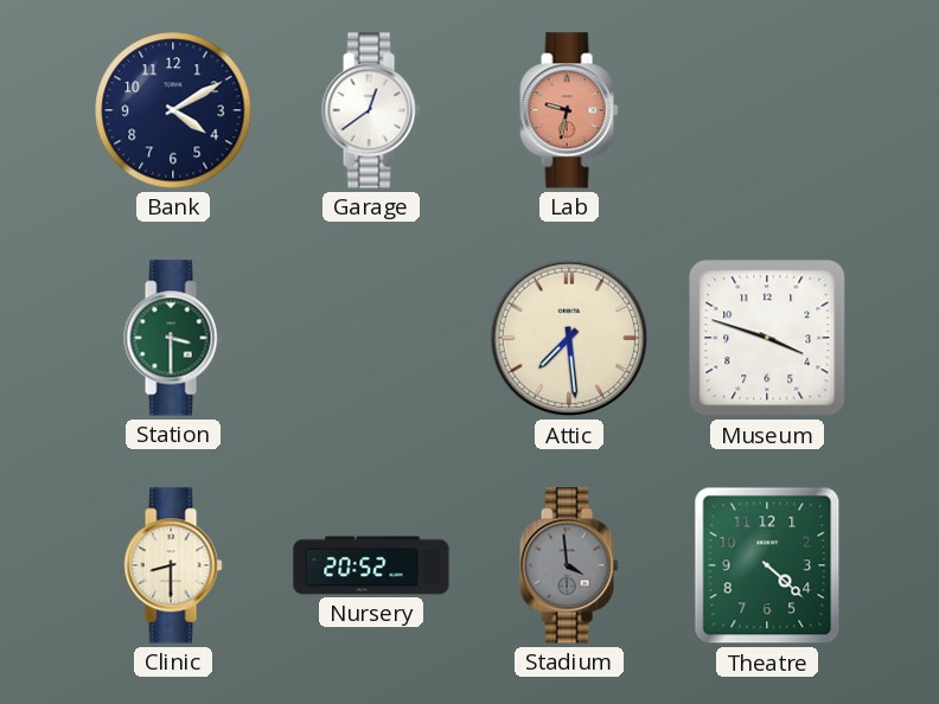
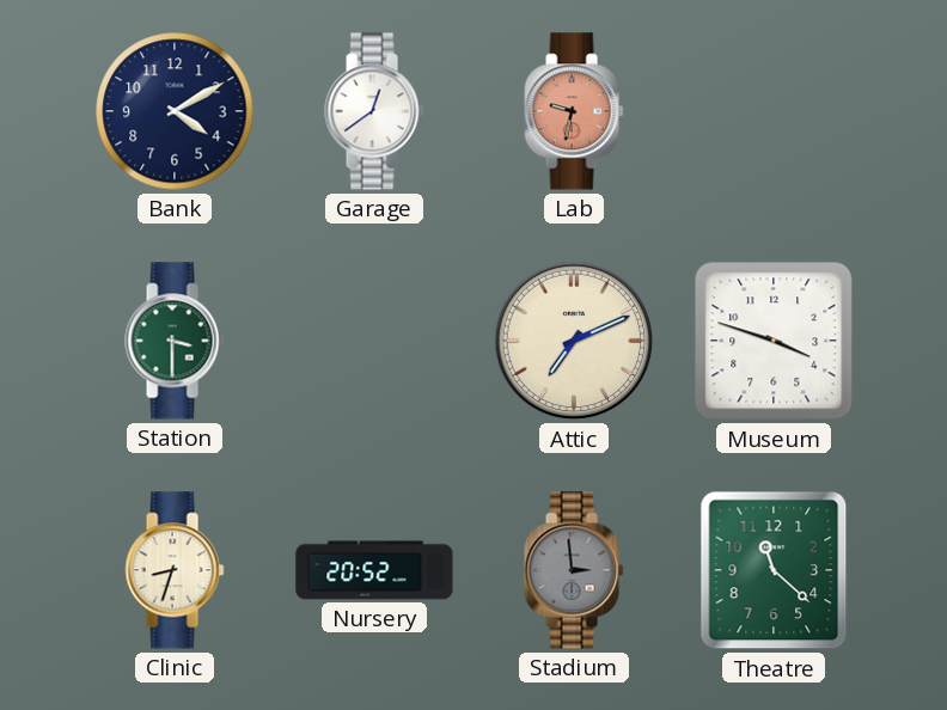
Attic: 7:29 -> 7:11
Clinic: 8:30 -> 8:33
Stadium: 3:59 -> 2:59
Theatre: 4:22 -> 11:22
